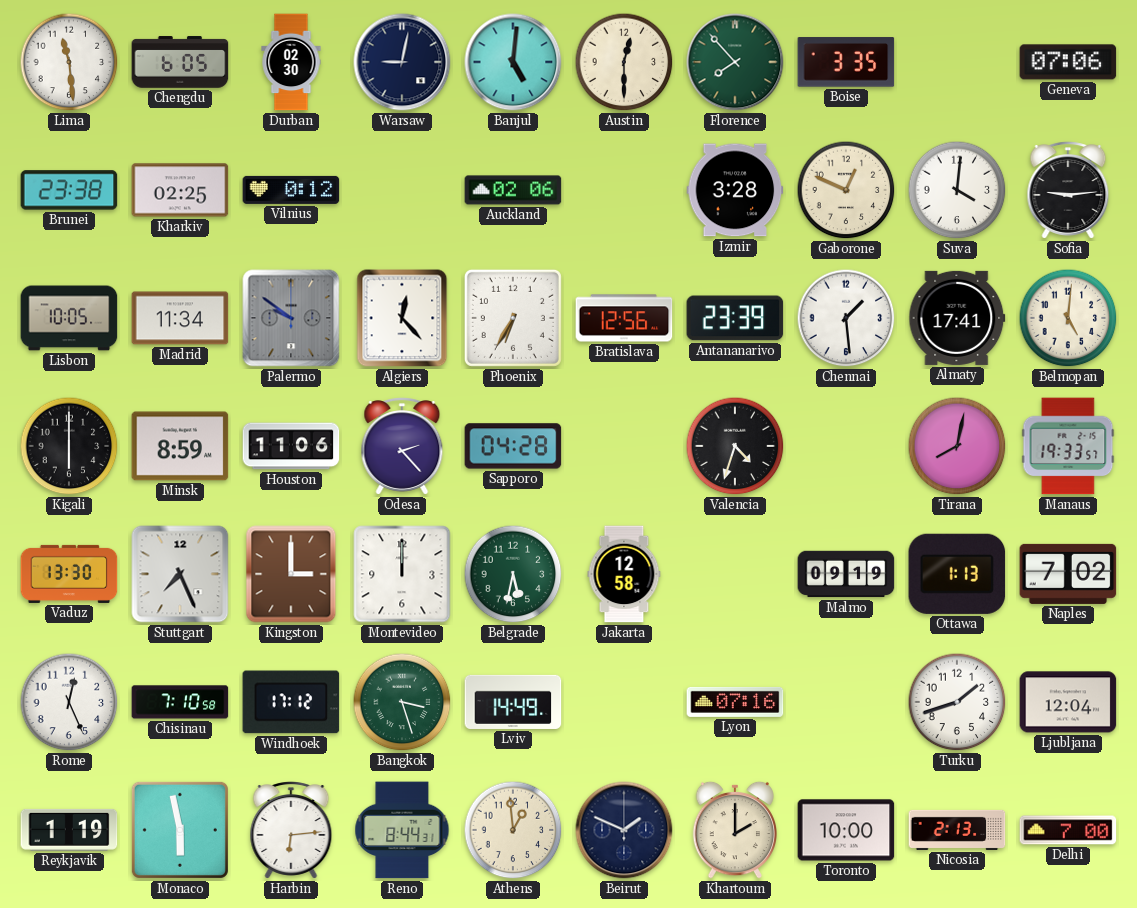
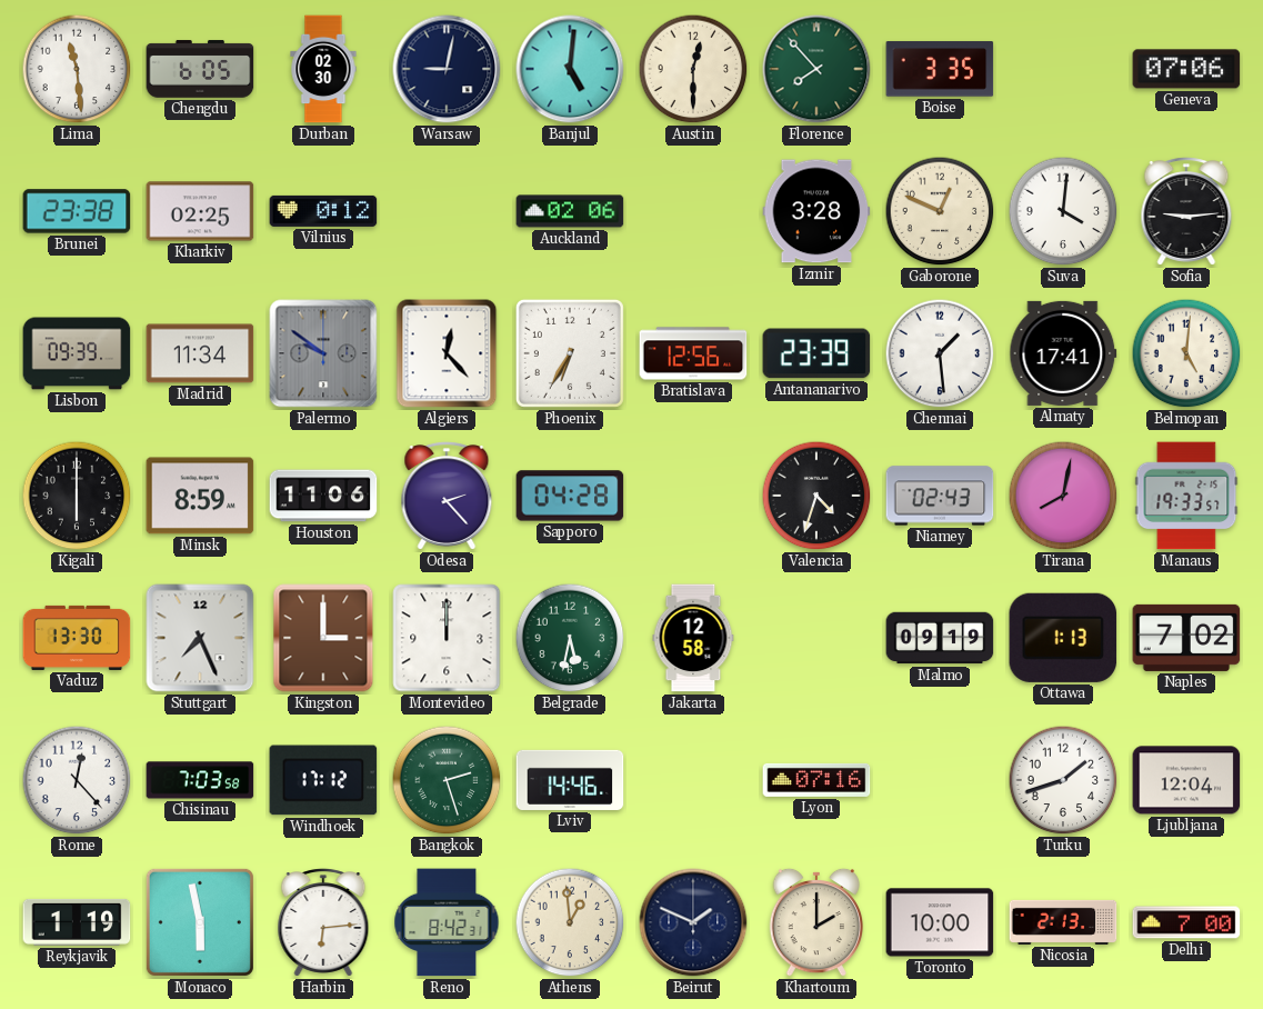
Lisbon: 10:05 -> 09:39
Niamey: none -> 02:43
Rome: 12:26 -> 12:23
Chisinau: 7:10 -> 7:03
Bangkok: 3:27 -> 2:27
Lviv: 14:49 -> 14:46
Reno: 8:44 -> 8:42
